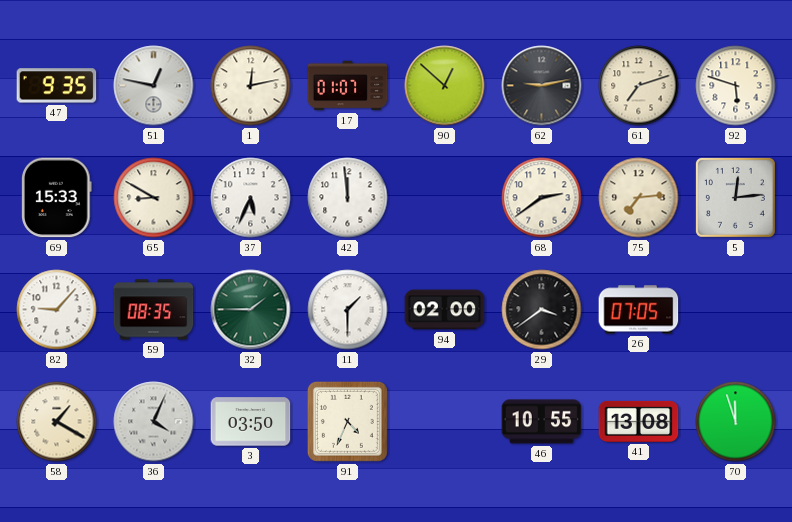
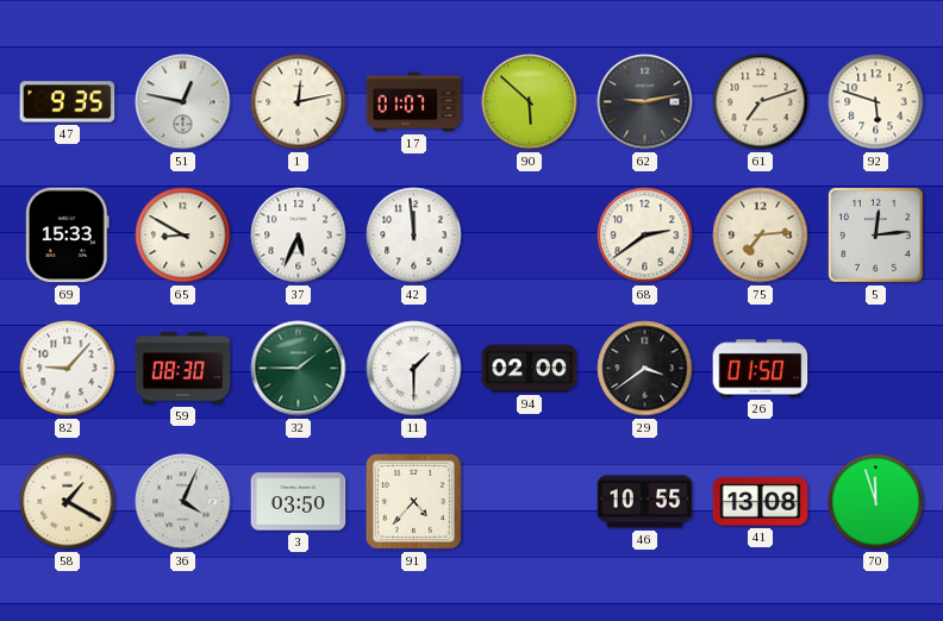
90: 12:52 -> 5:52
59: 08:35 -> 08:30
26: 07:05 -> 01:50
91: 4:34 -> 4:37
